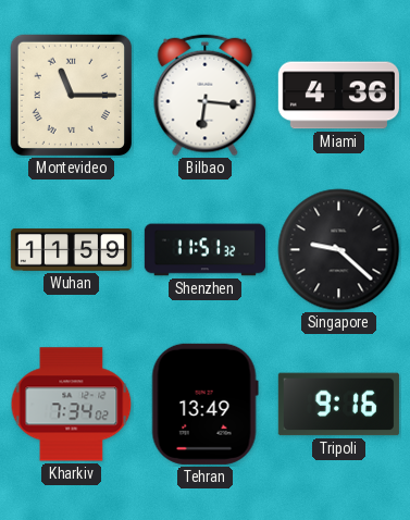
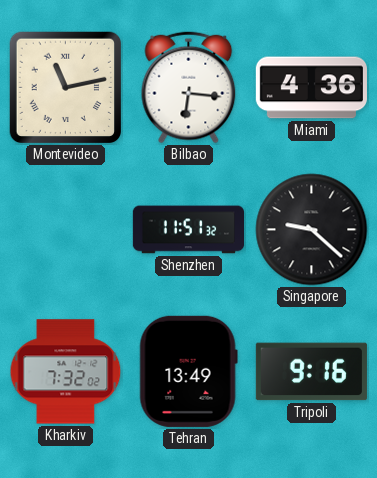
Montevideo: 11:15 -> 11:13
Wuhan: 11:59 -> none
Kharkiv: 7:34 -> 7:32
